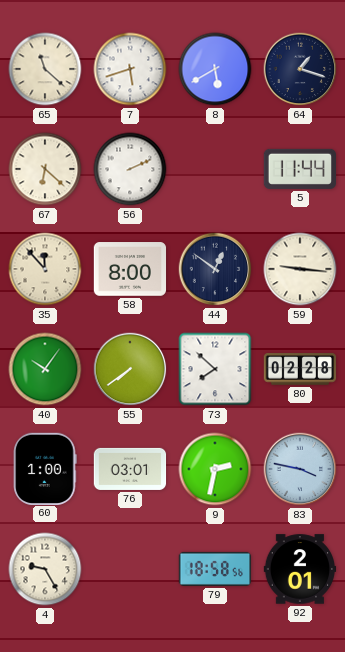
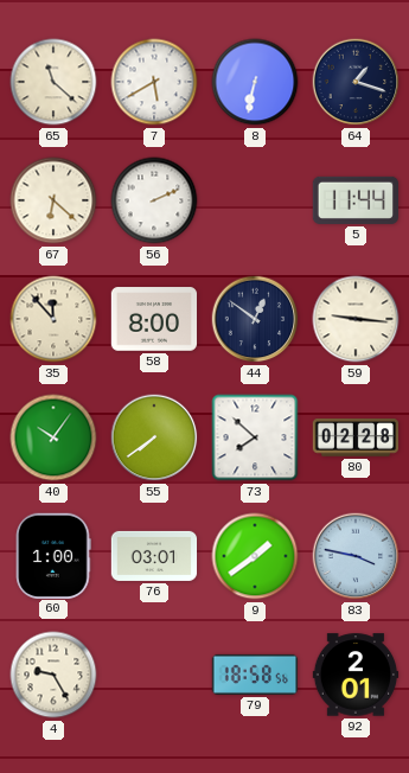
7: 5:42 -> 5:40
8: 5:40 -> 6:32
9: 2:32 -> 1:39
